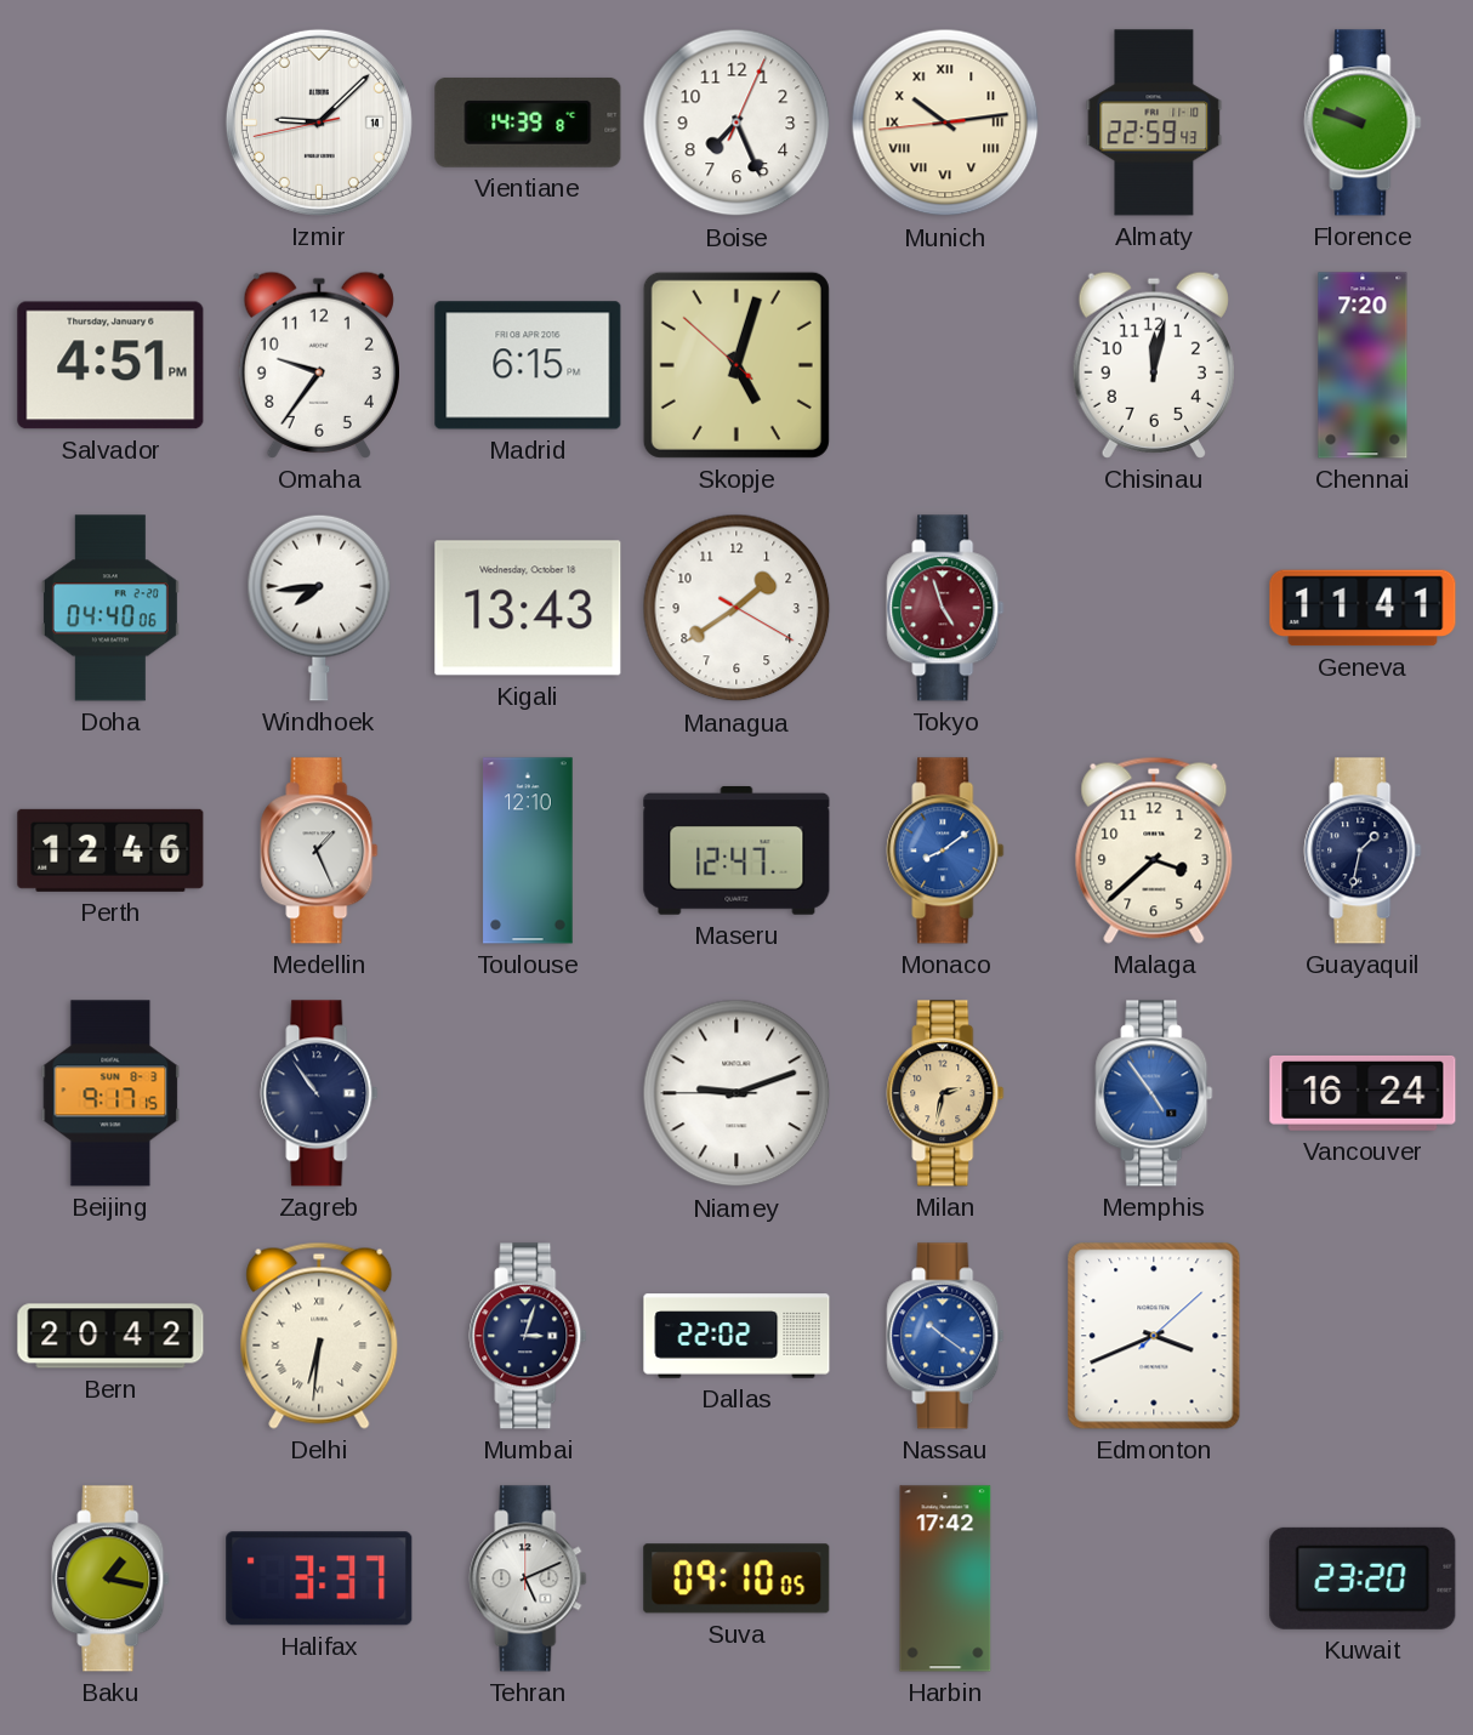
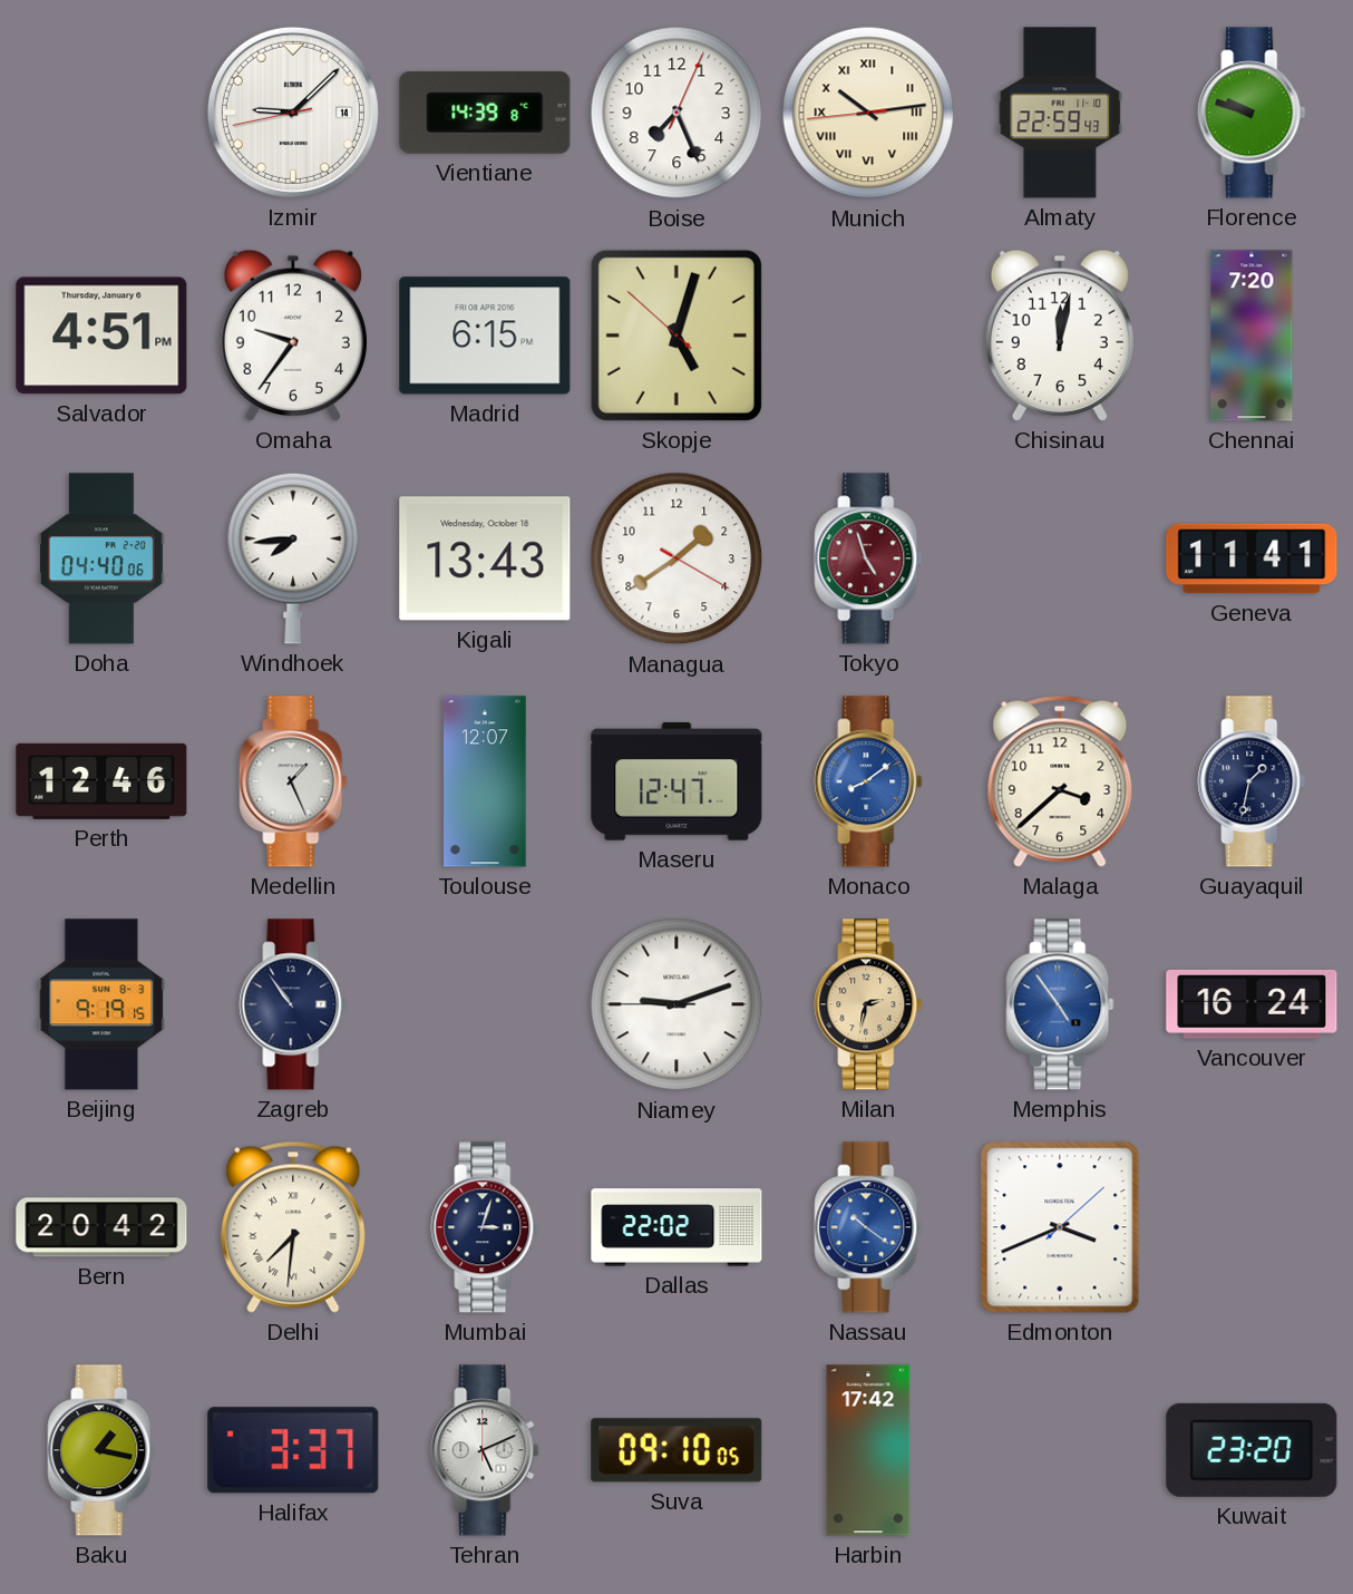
Toulouse: 12:10 -> 12:07
Beijing: 9:17 -> 9:19
Delhi: 6:31 -> 7:31
